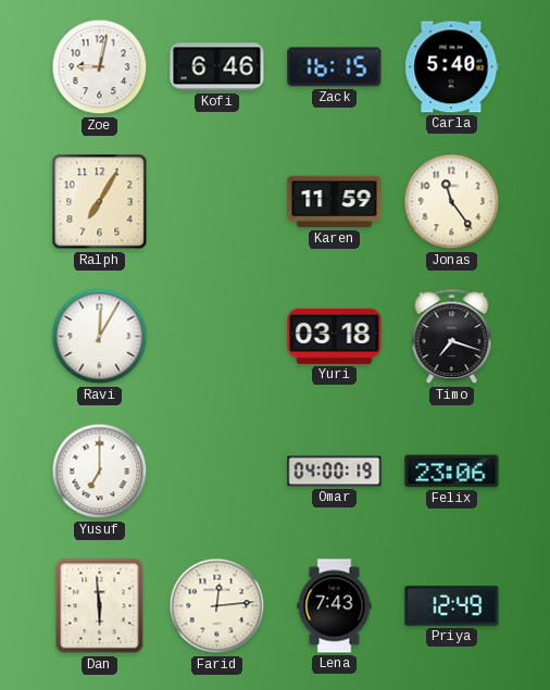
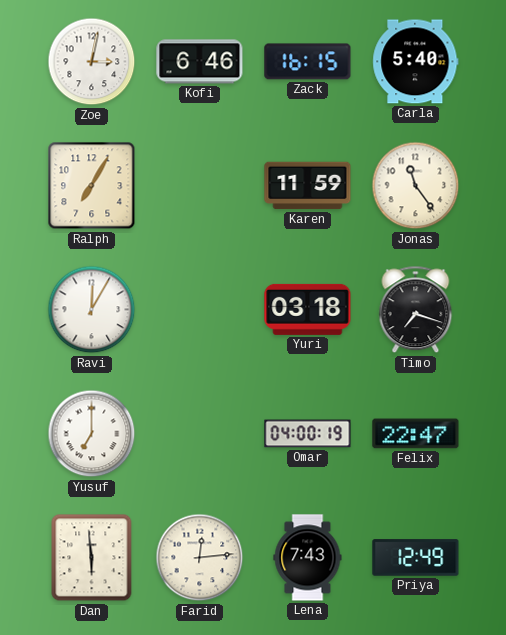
Zoe: 9:02 -> 3:02
Felix: 23:06 -> 22:47
